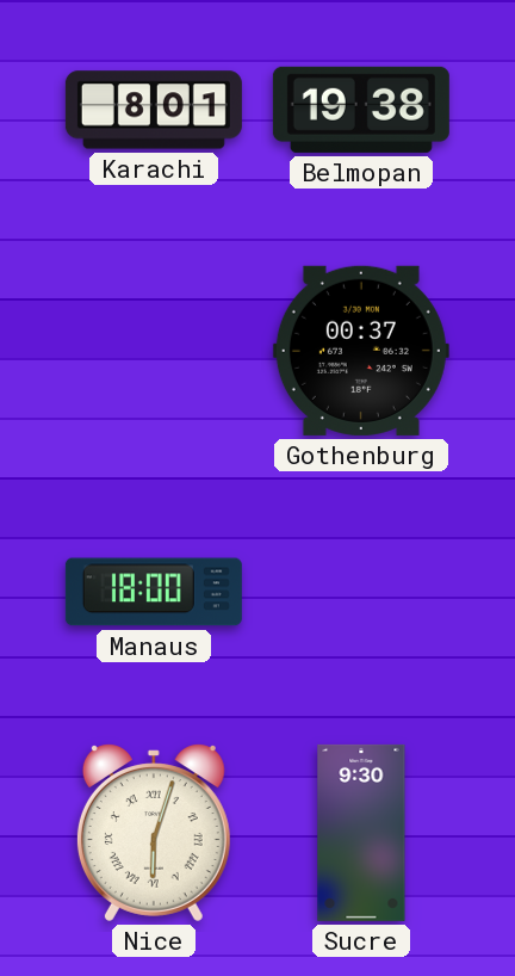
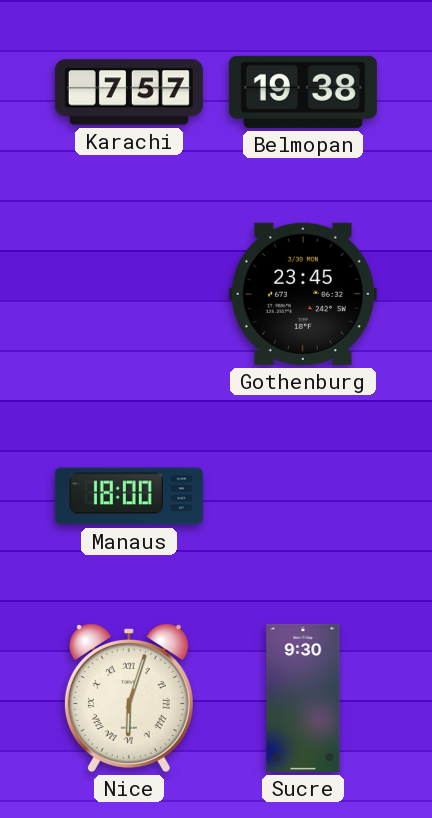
Karachi: 8:01 -> 7:57
Gothenburg: 00:37 -> 23:45
